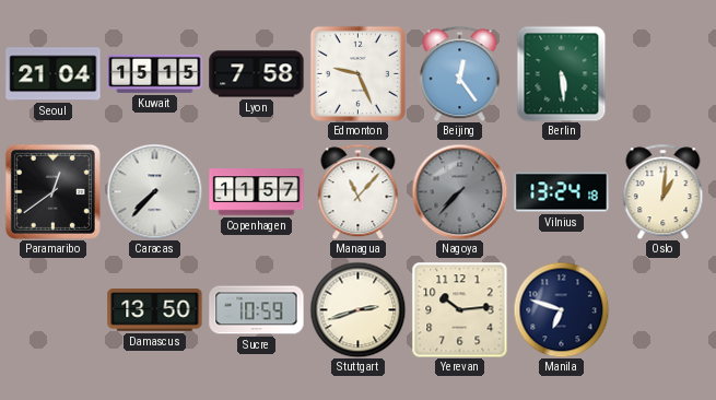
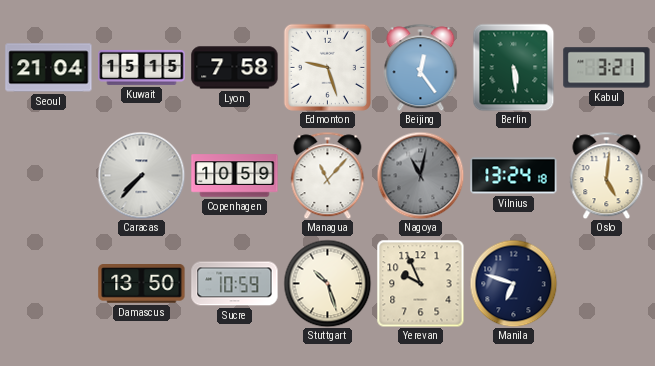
Edmonton: 9:26 -> 9:27
Kabul: none -> 3:21
Paramaribo: 12:39 -> none
Copenhagen: 11:57 -> 10:59
Nagoya: 7:37 -> 11:02
Oslo: 1:01 -> 5:01
Stuttgart: 2:42 -> 10:27
Yerevan: 10:14 -> 9:56
